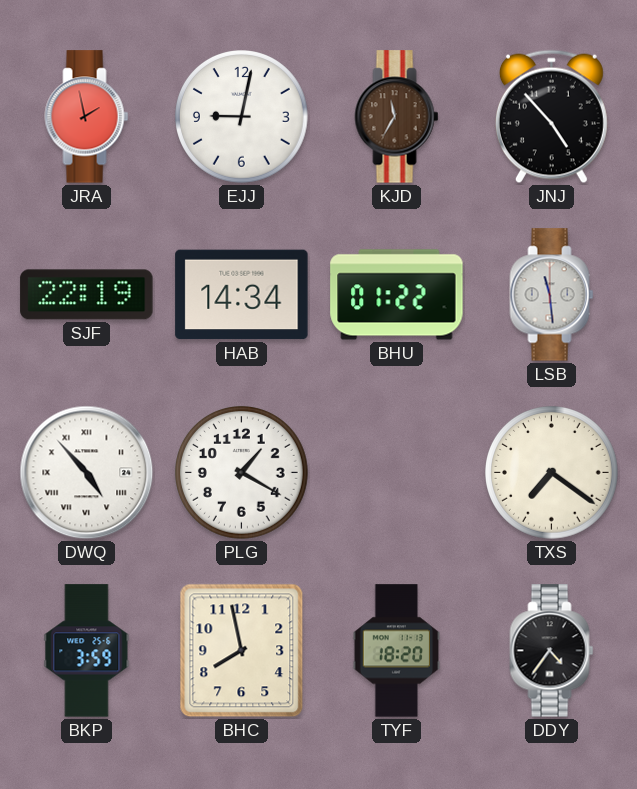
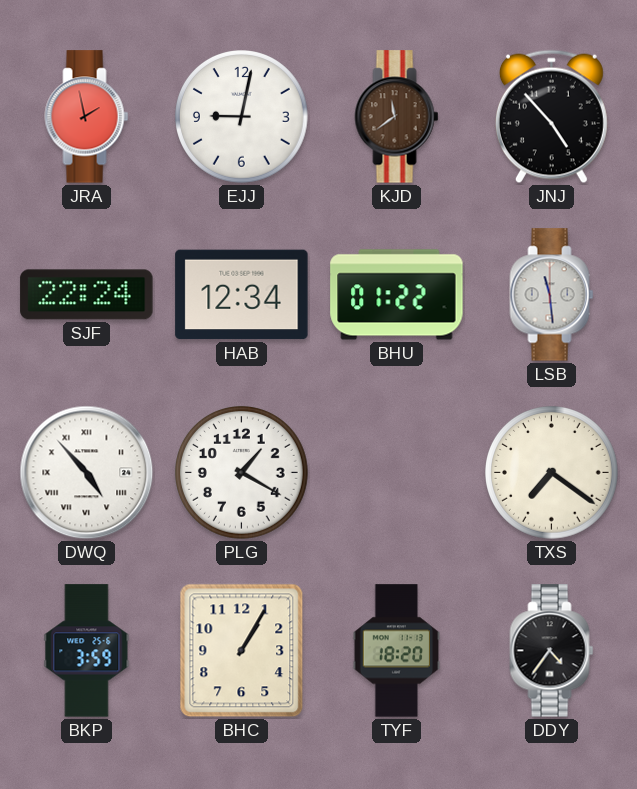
KJD: 11:35 -> 11:39
SJF: 22:19 -> 22:24
HAB: 14:34 -> 12:34
BHC: 7:58 -> 1:05
